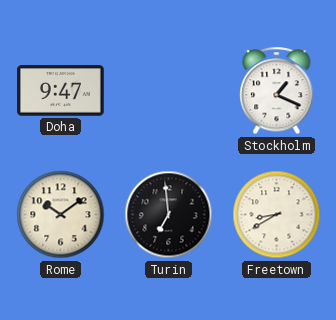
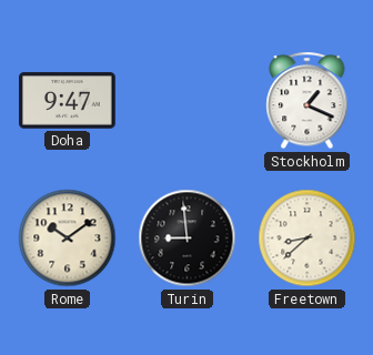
Turin: 6:59 -> 8:59
Freetown: 8:40 -> 8:38
